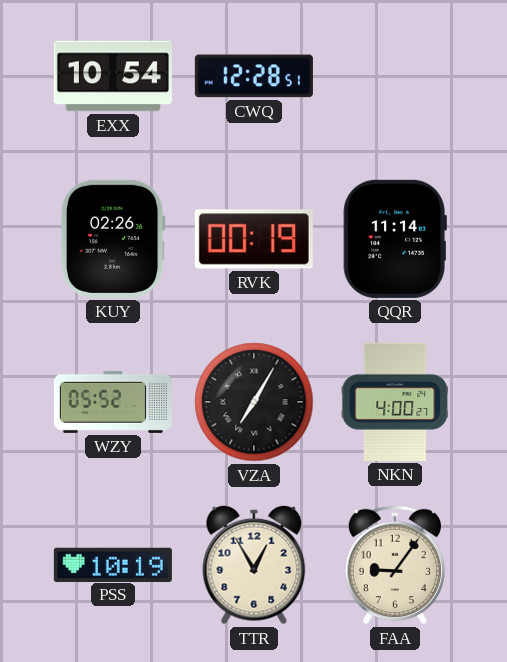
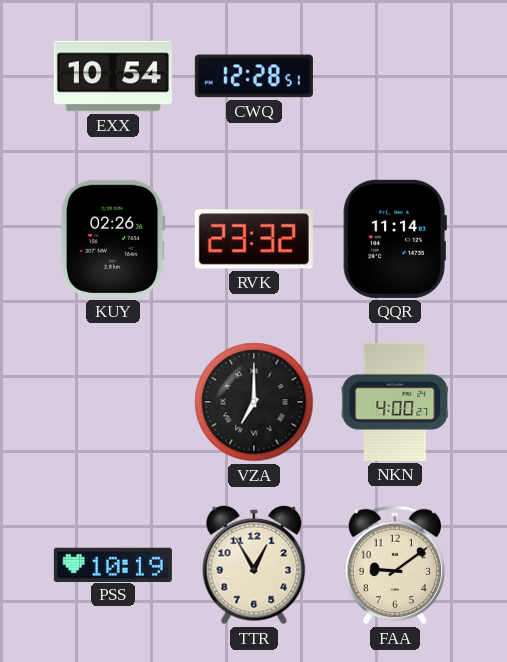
RVK: 00:19 -> 23:32
WZY: 05:52 -> none
VZA: 7:05 -> 7:00
FAA: 9:06 -> 9:09
